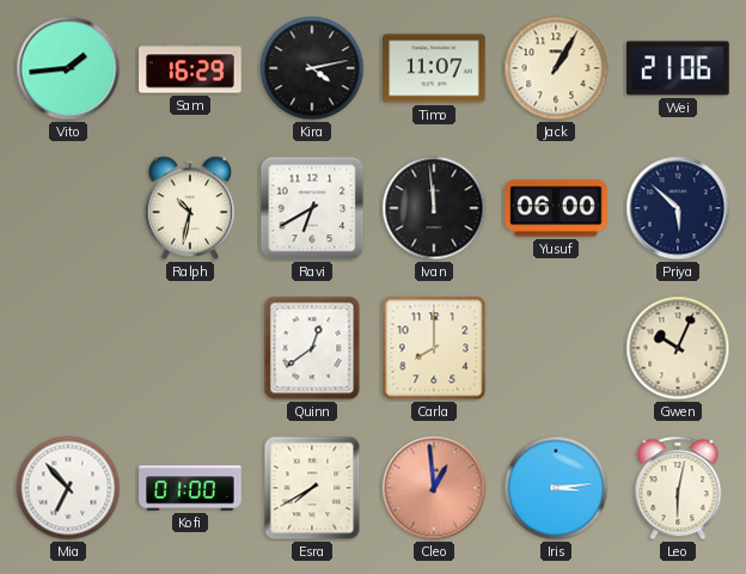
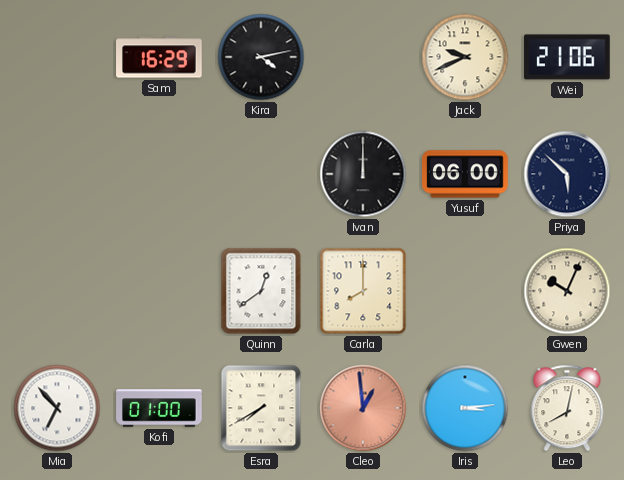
Vito: 1:44 -> none
Timo: 11:07 -> none
Jack: 1:05 -> 9:41
Ralph: 10:32 -> none
Ravi: 6:40 -> none
Ivan: 11:59 -> 12:00
Leo: 6:02 -> 8:02
